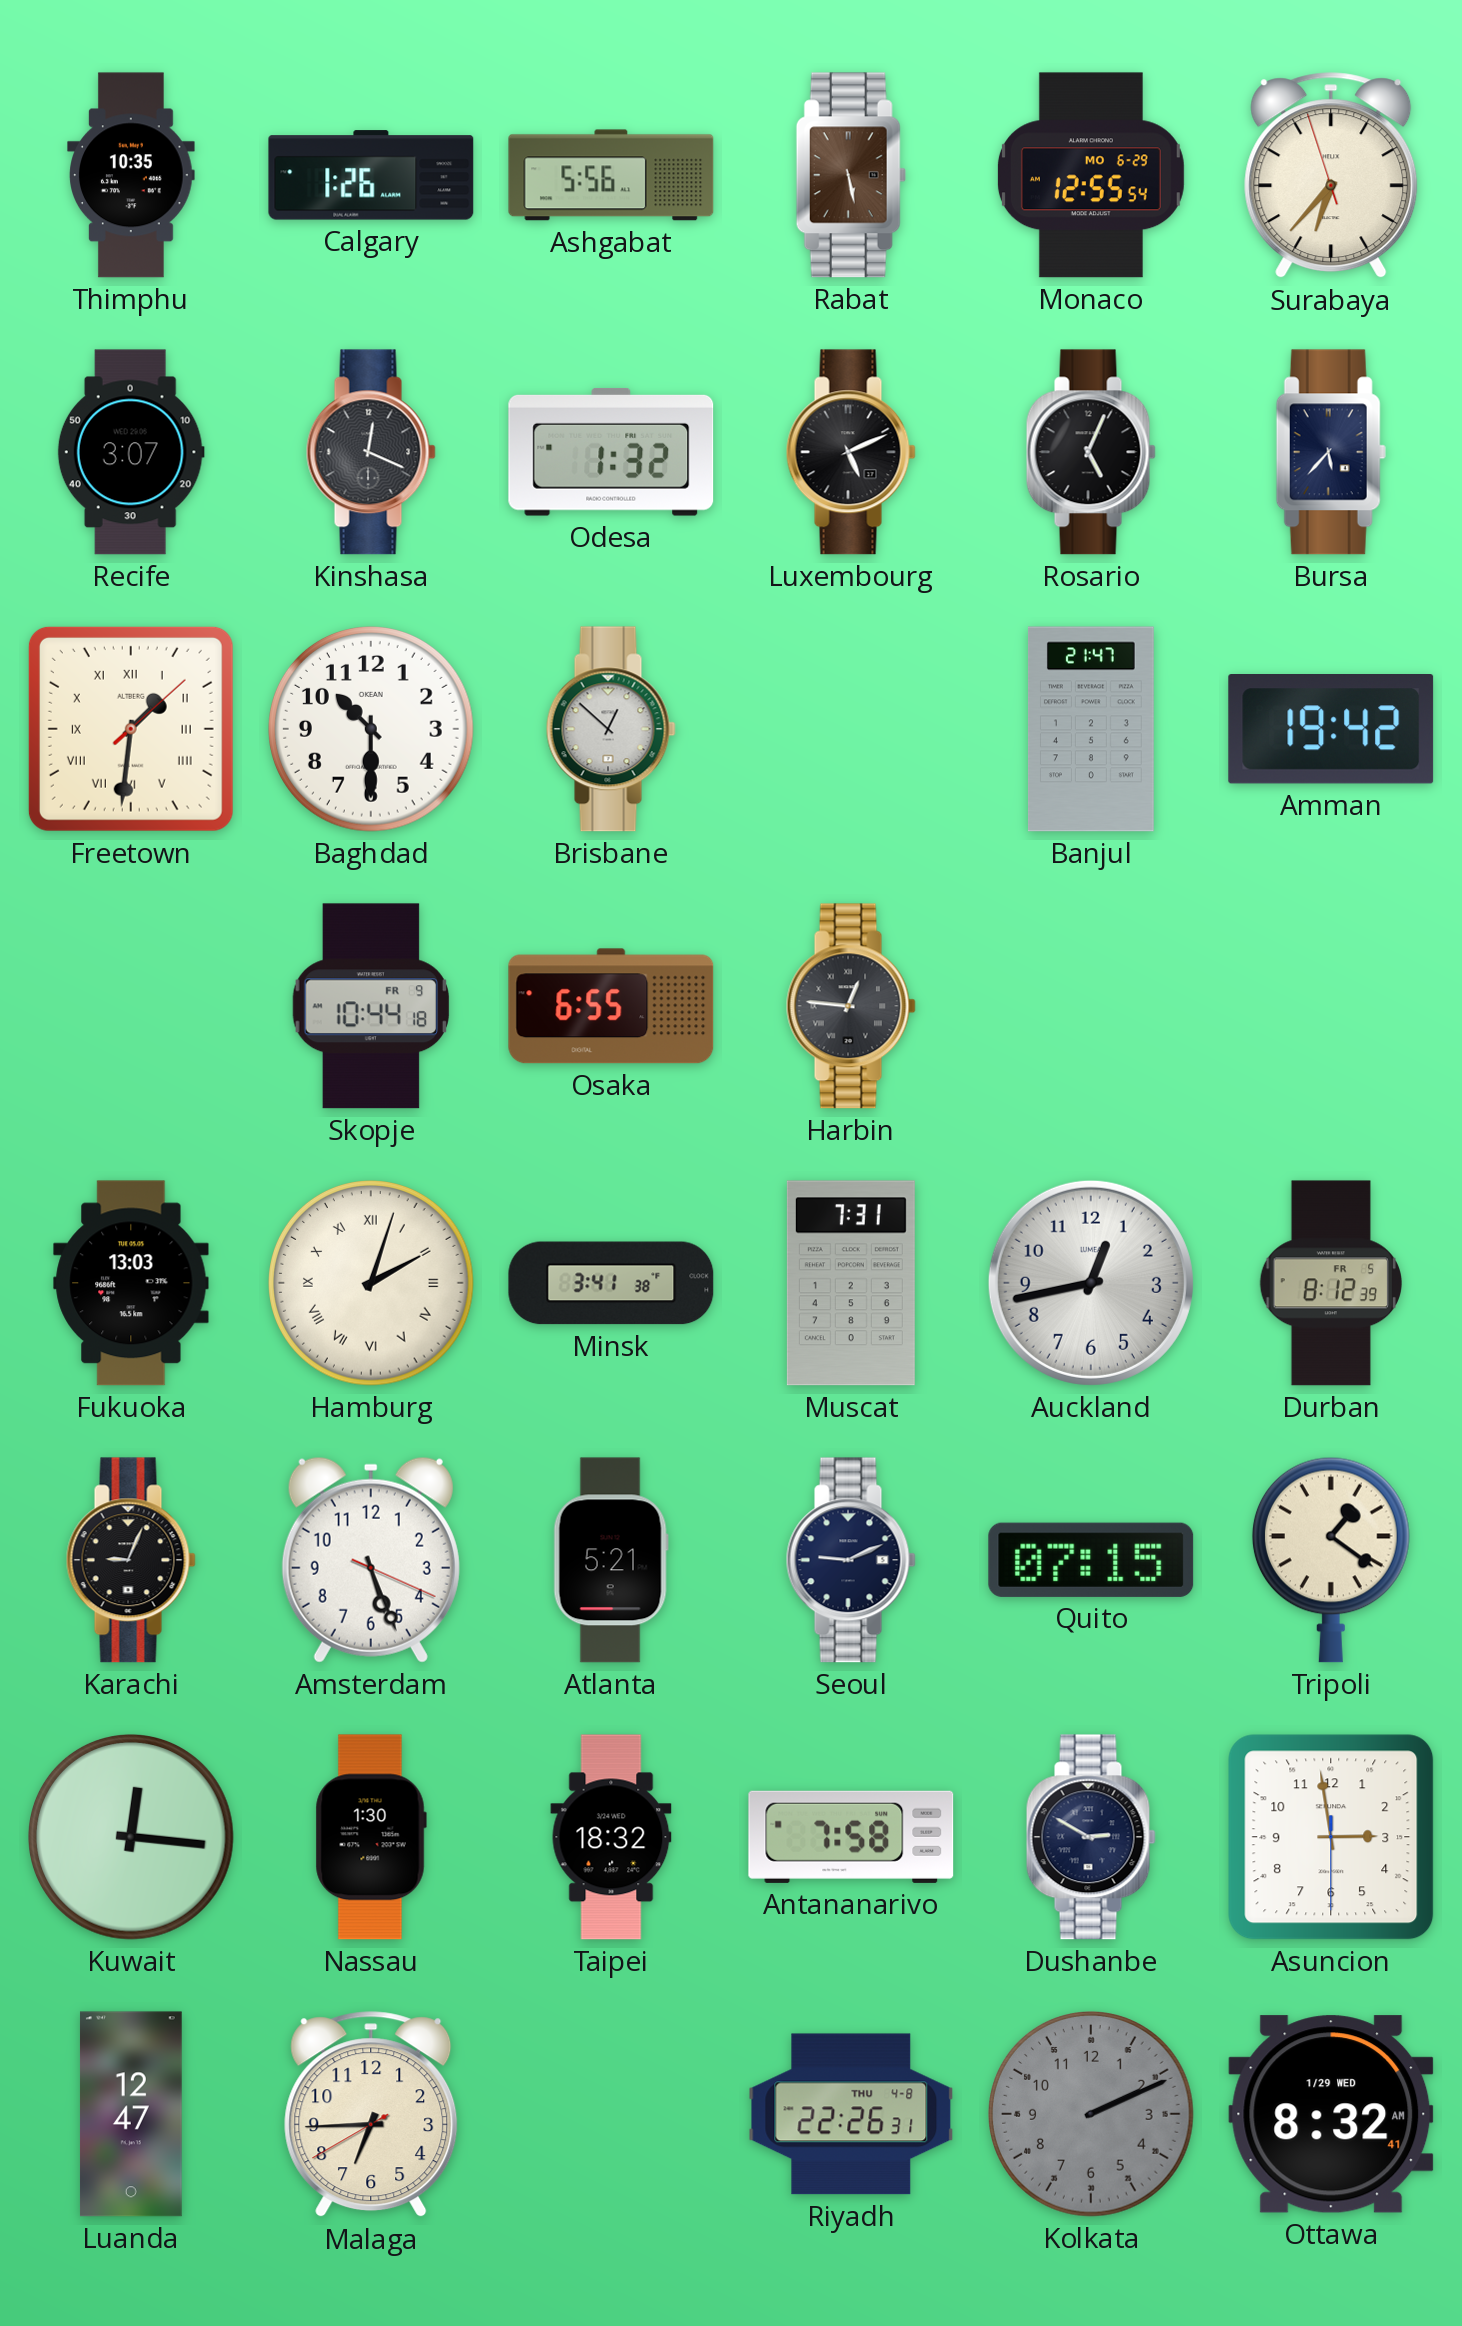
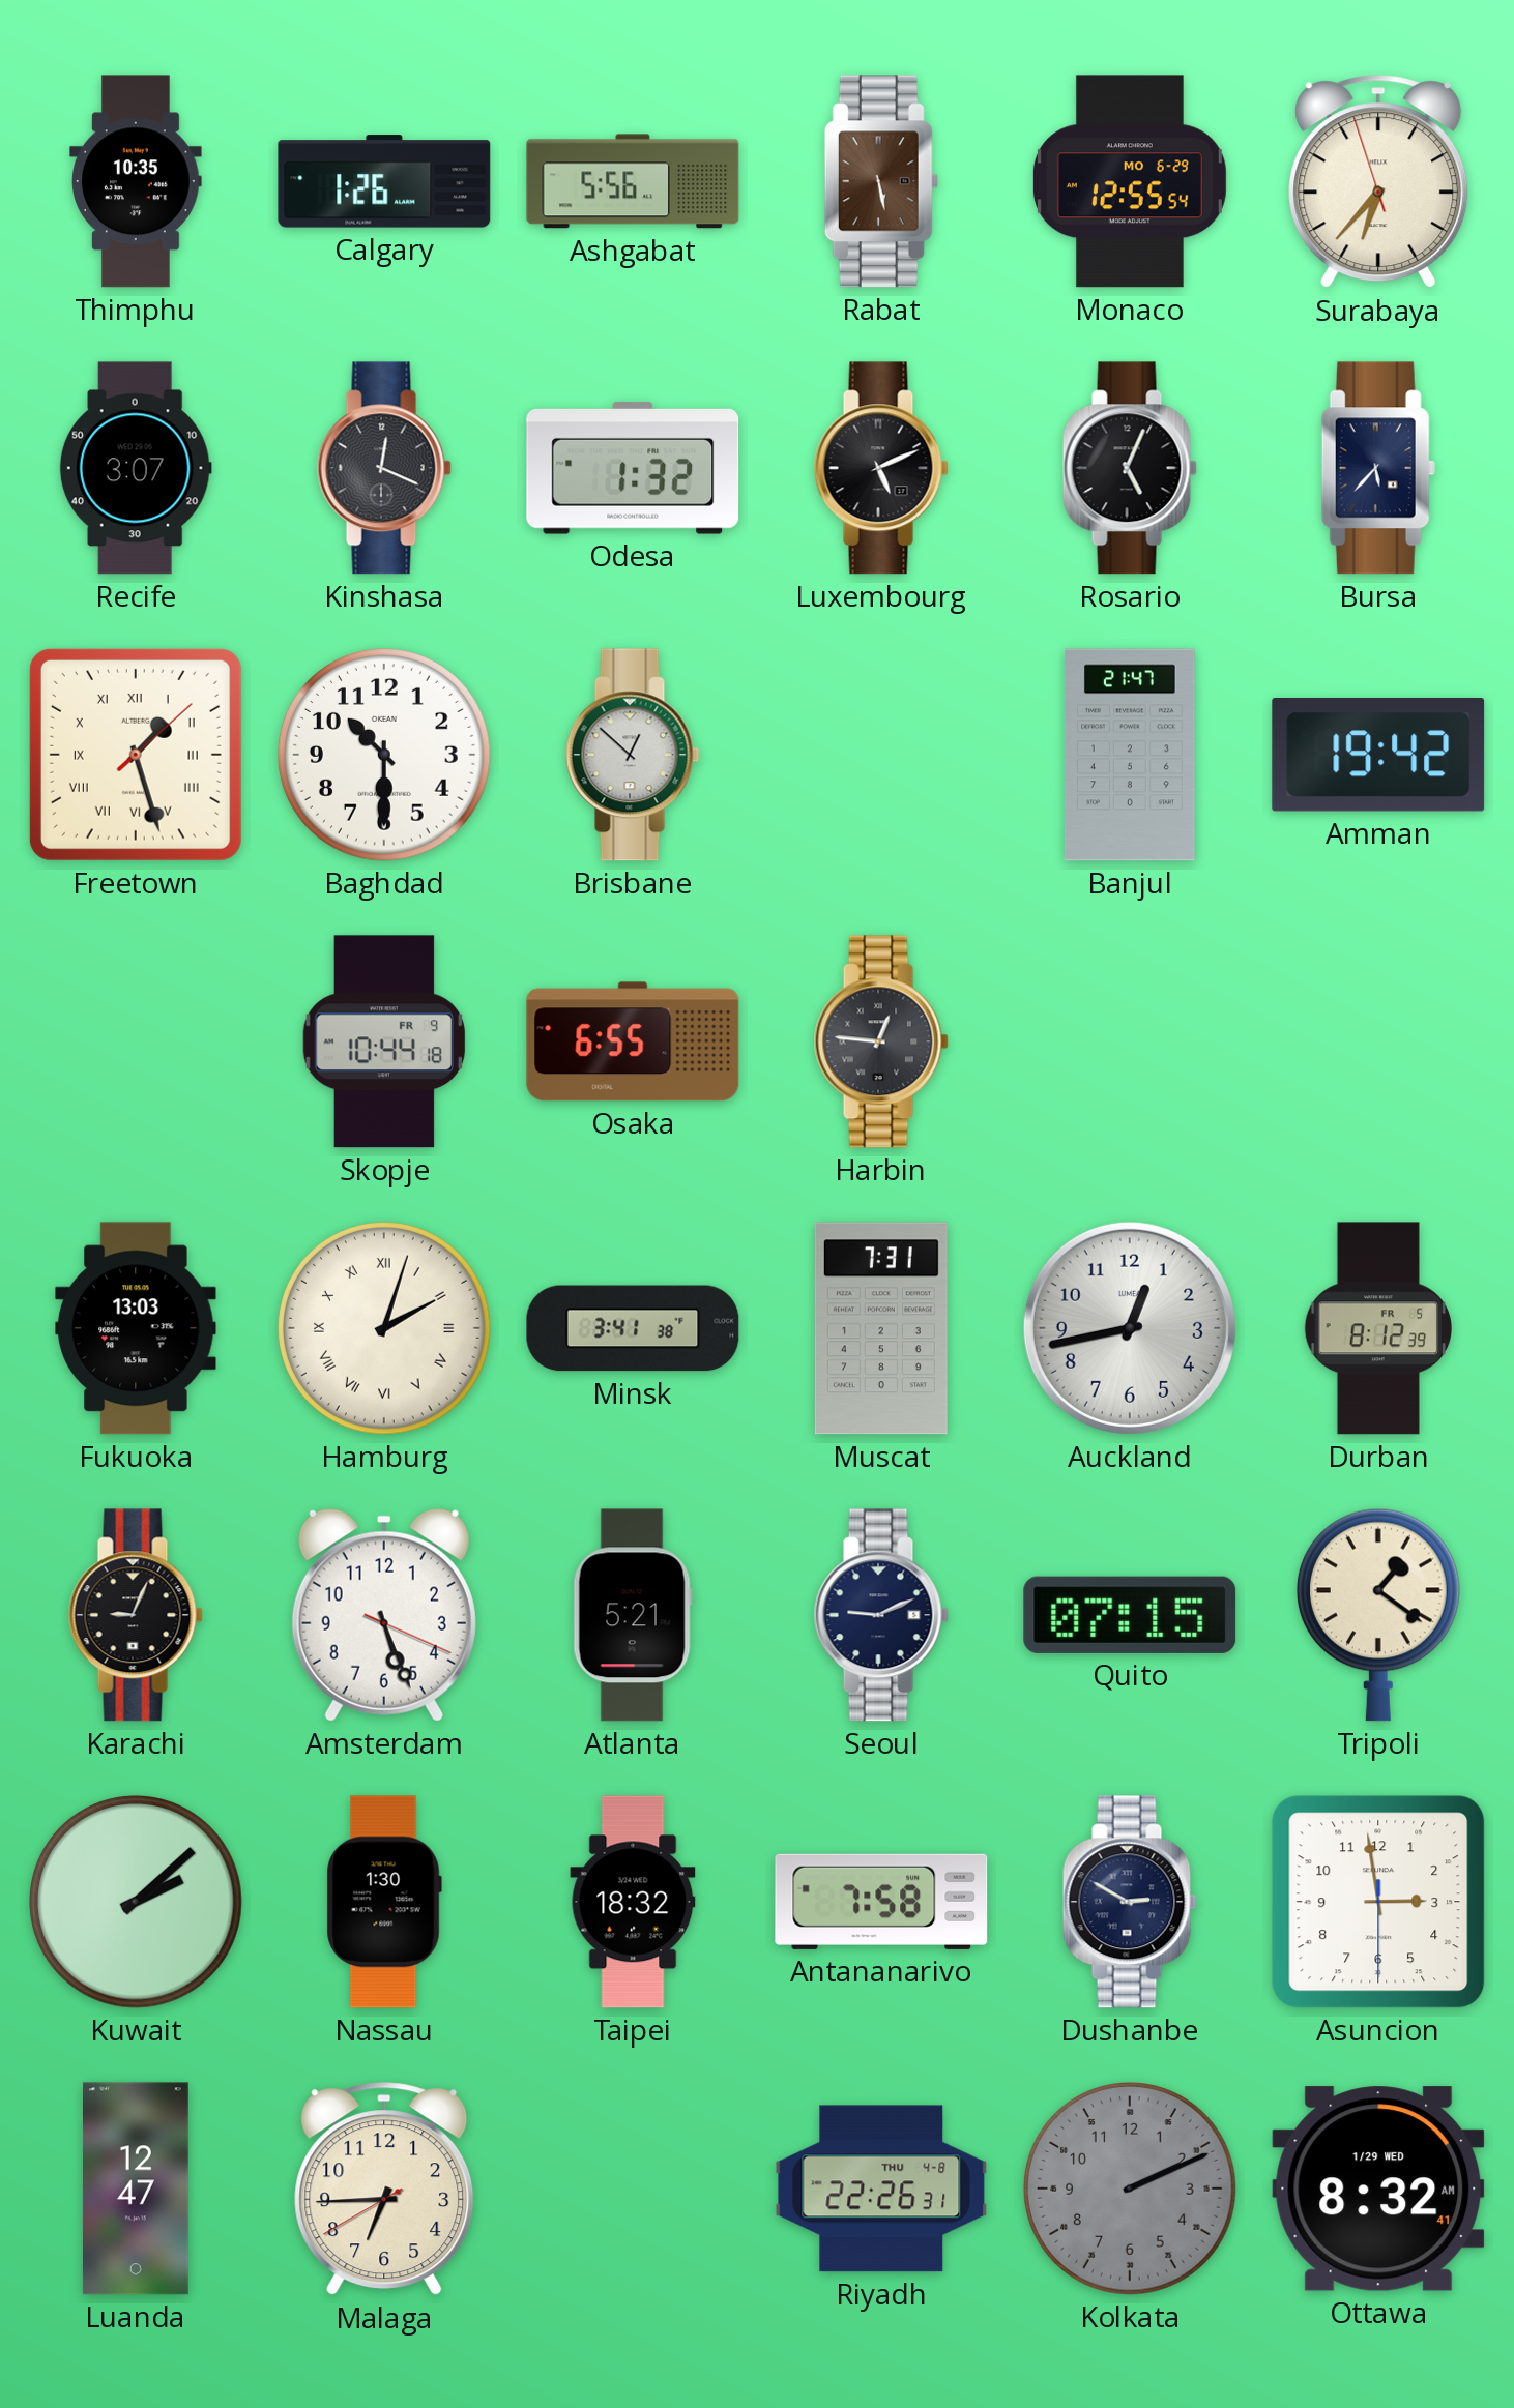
Freetown: 1:31 -> 1:27
Kuwait: 12:16 -> 2:08
